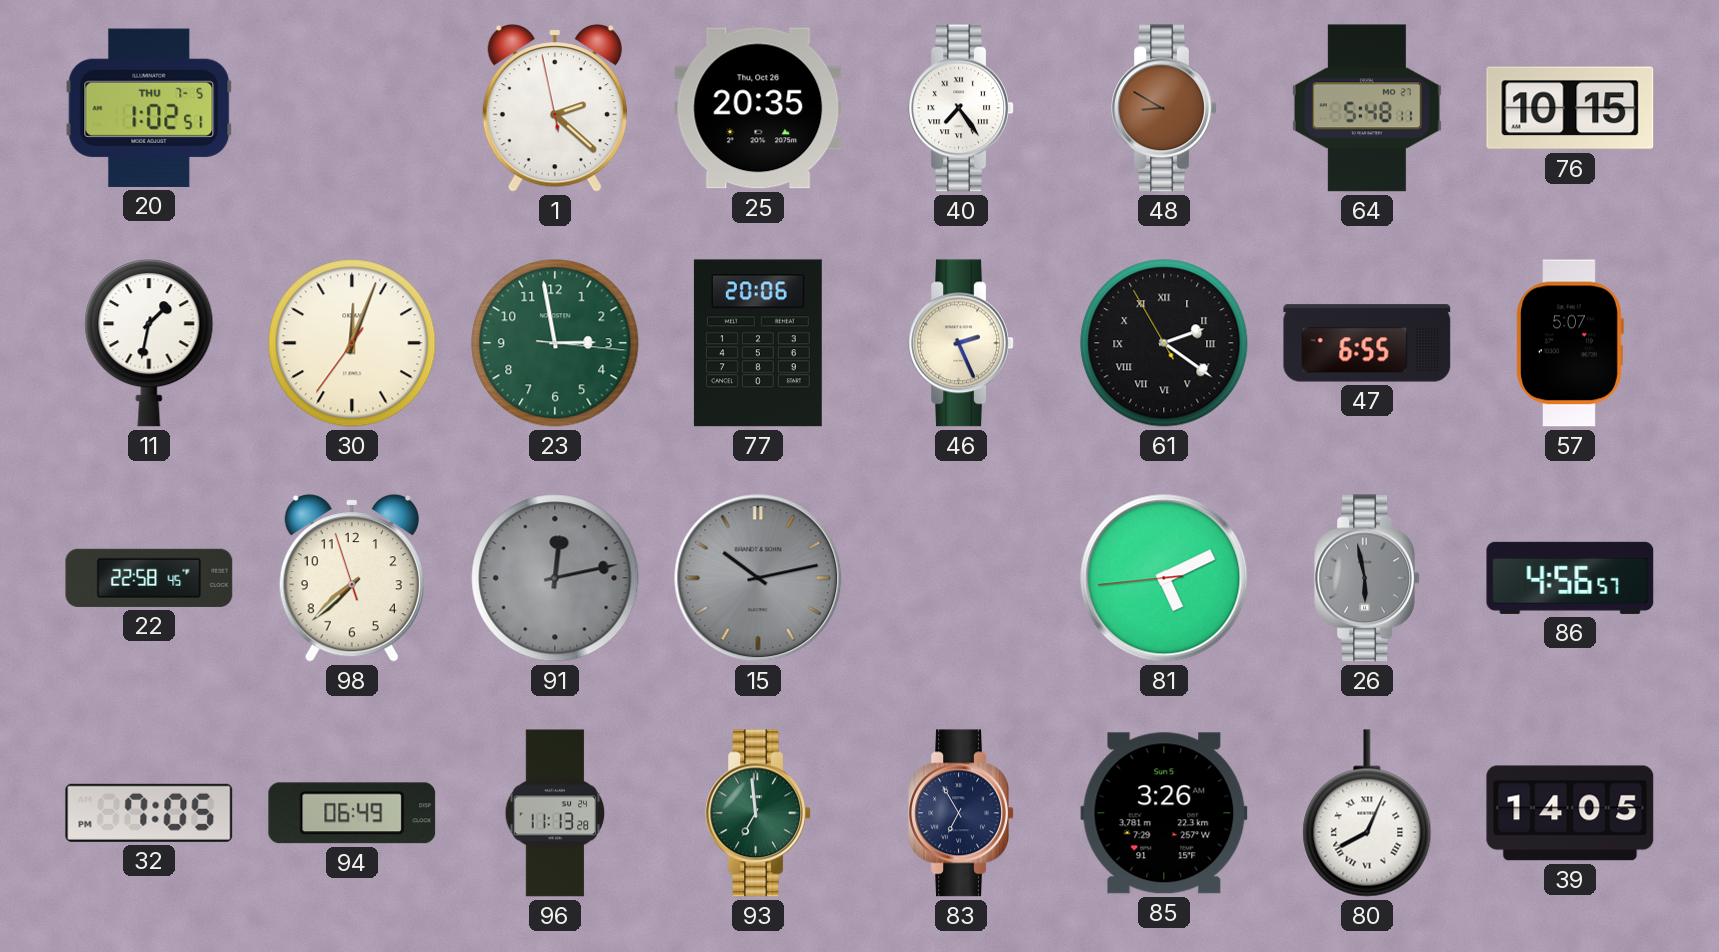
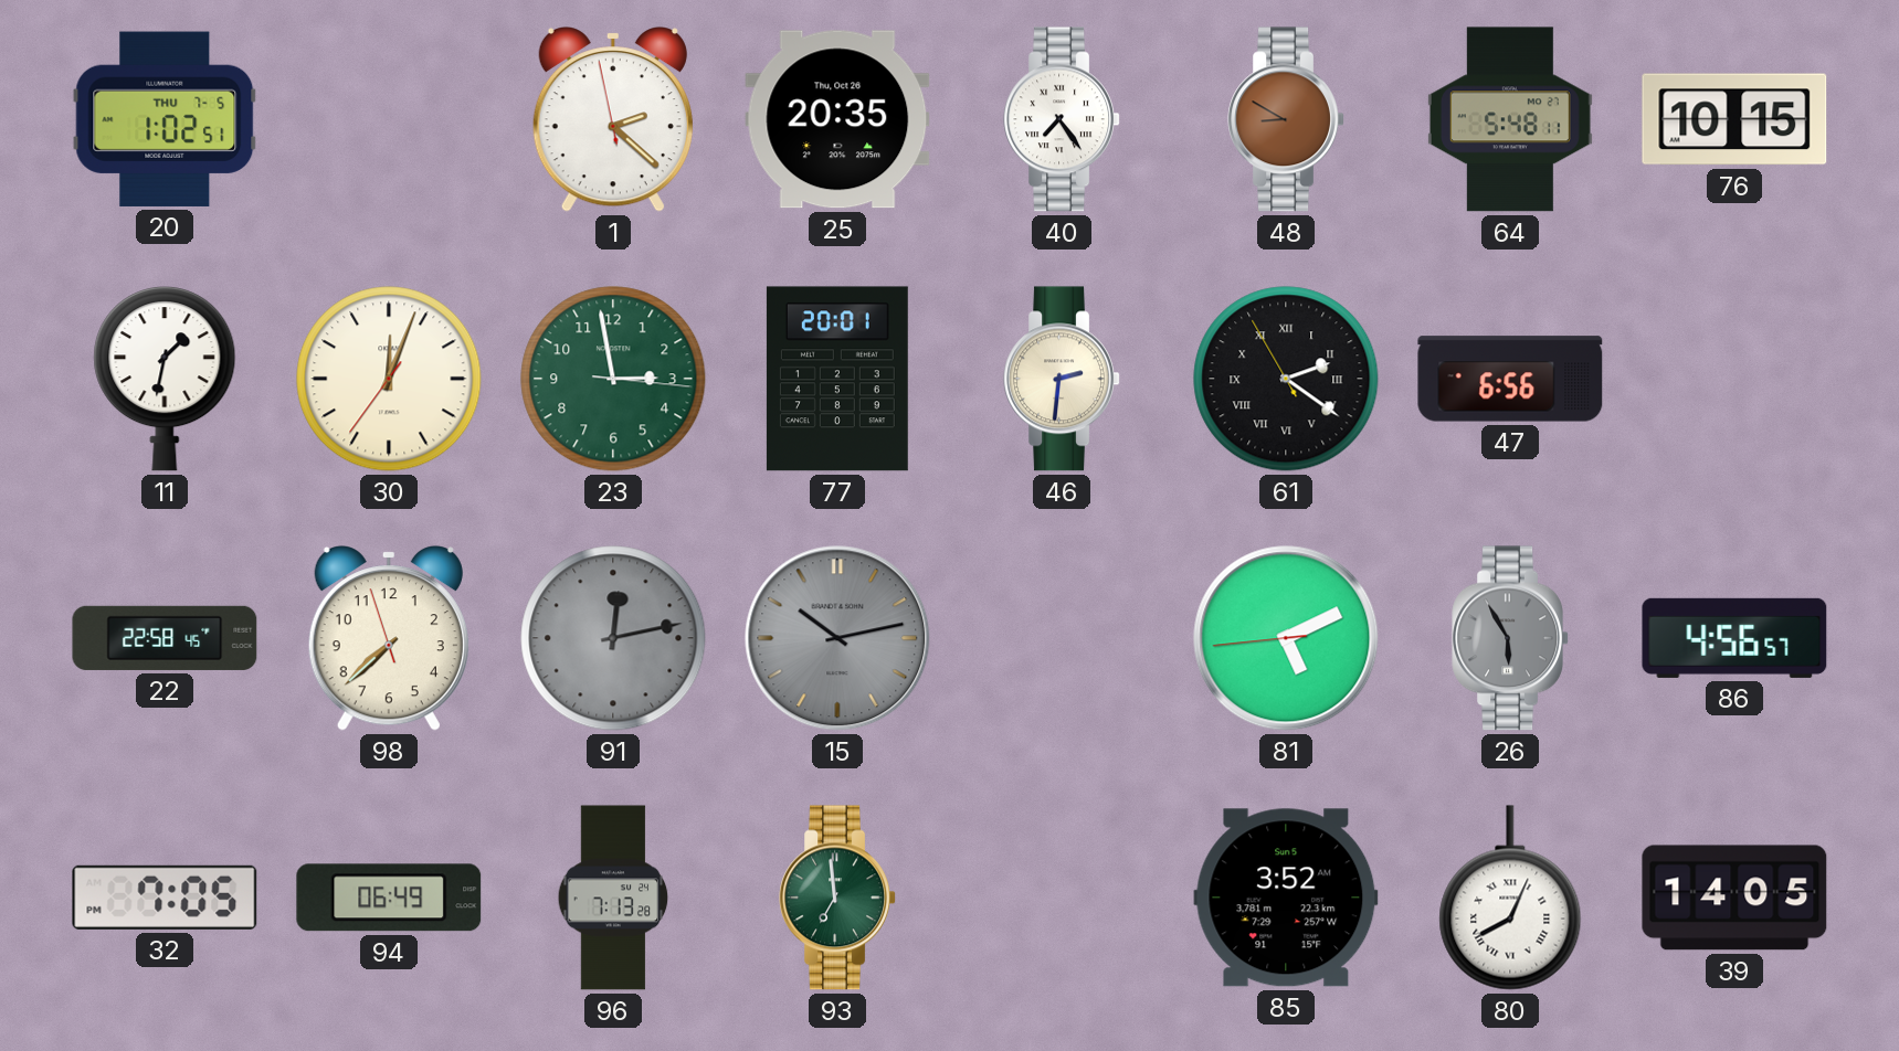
77: 20:06 -> 20:01
46: 2:26 -> 2:31
47: 6:55 -> 6:56
57: 5:07 -> none
26: 5:58 -> 5:55
96: 11:13 -> 7:13
83: 6:55 -> none
85: 3:26 -> 3:52
